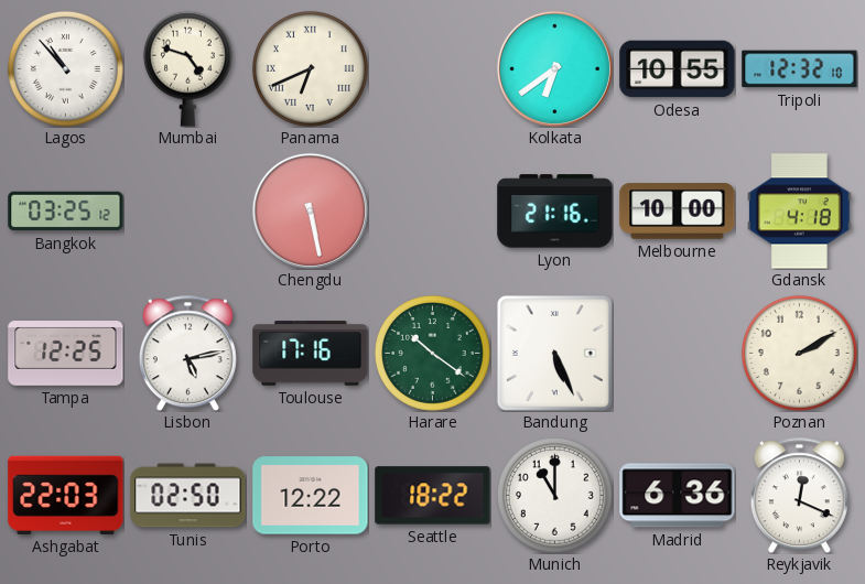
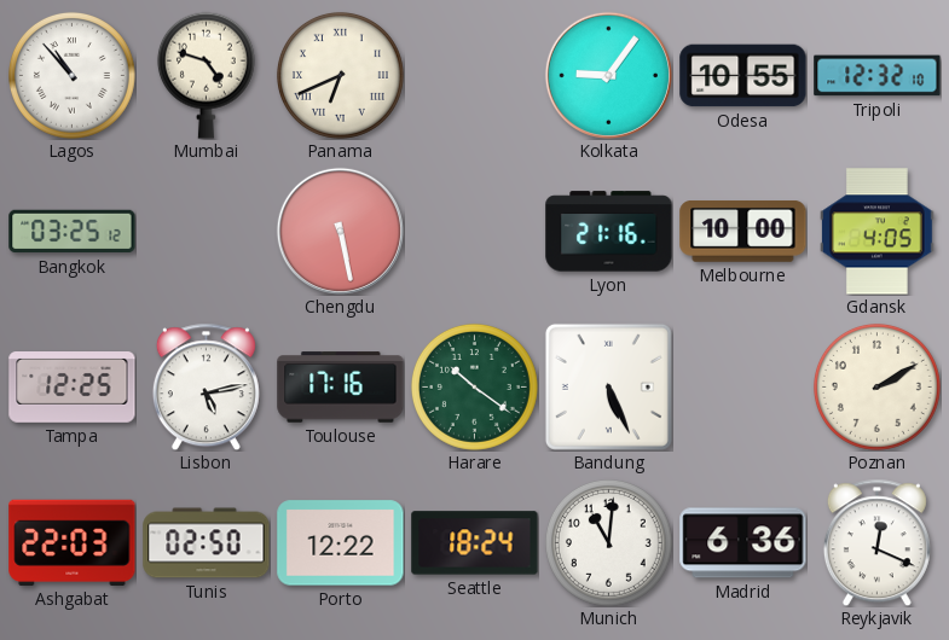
Kolkata: 6:39 -> 9:06
Gdansk: 4:18 -> 4:05
Seattle: 18:22 -> 18:24
Munich: 11:00 -> 11:01
